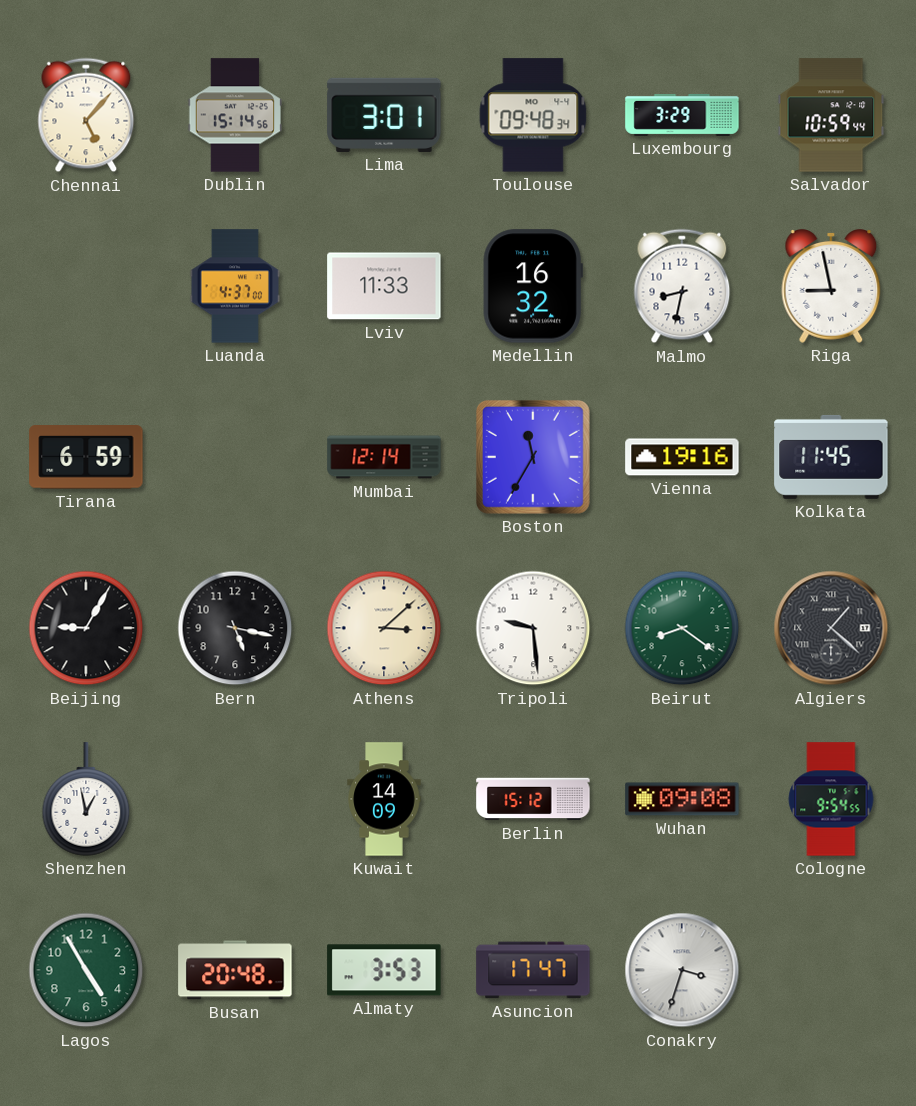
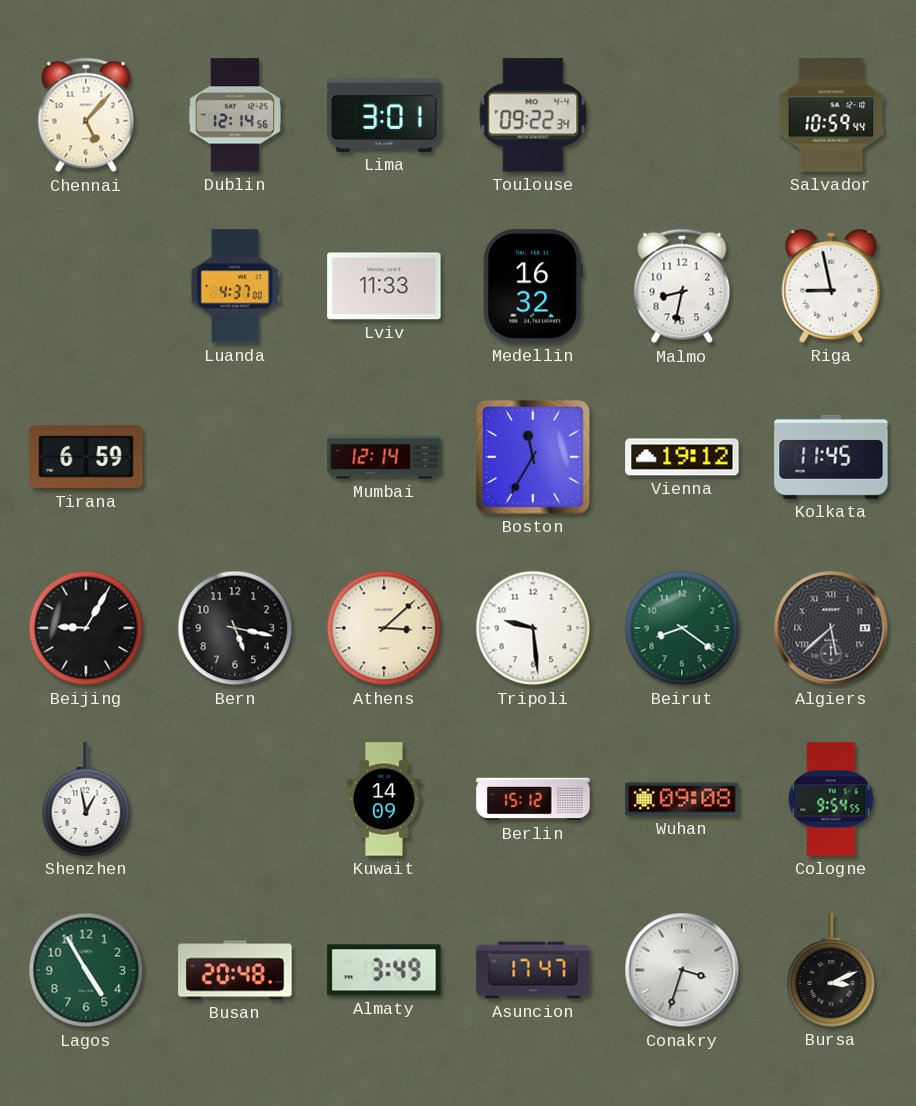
Dublin: 15:14 -> 12:14
Toulouse: 09:48 -> 09:22
Luxembourg: 3:29 -> none
Vienna: 19:16 -> 19:12
Algiers: 1:22 -> 5:38
Almaty: 3:53 -> 3:49
Bursa: none -> 3:11
